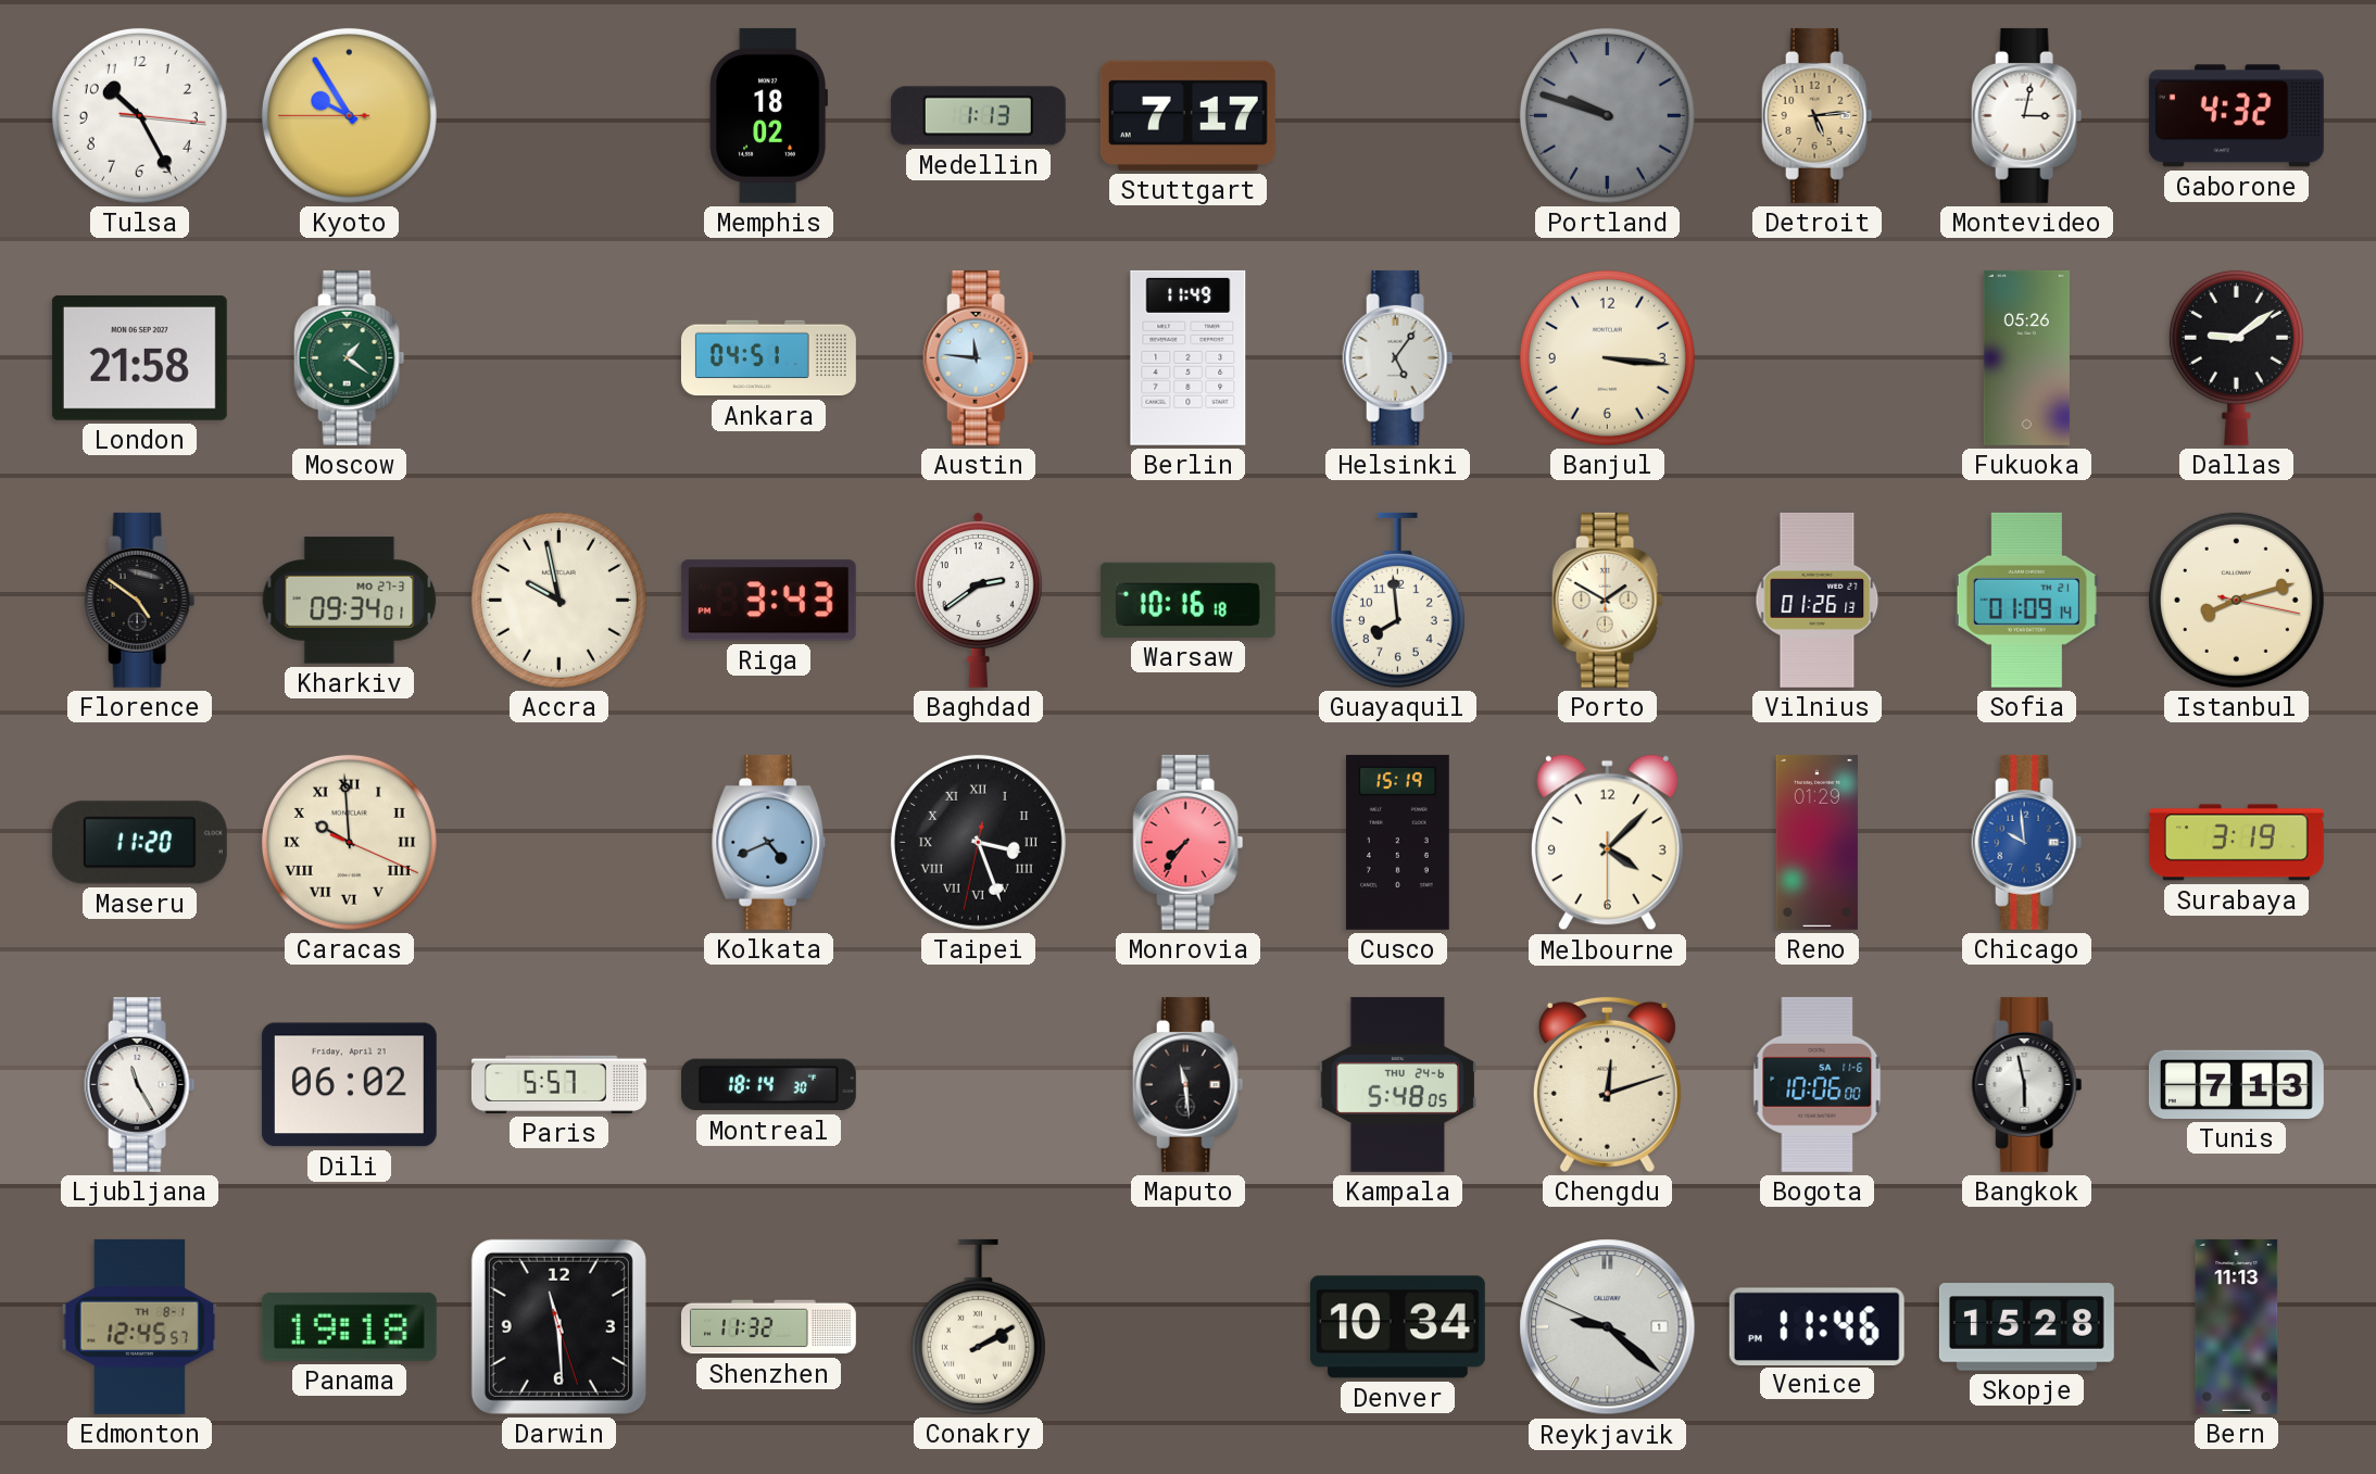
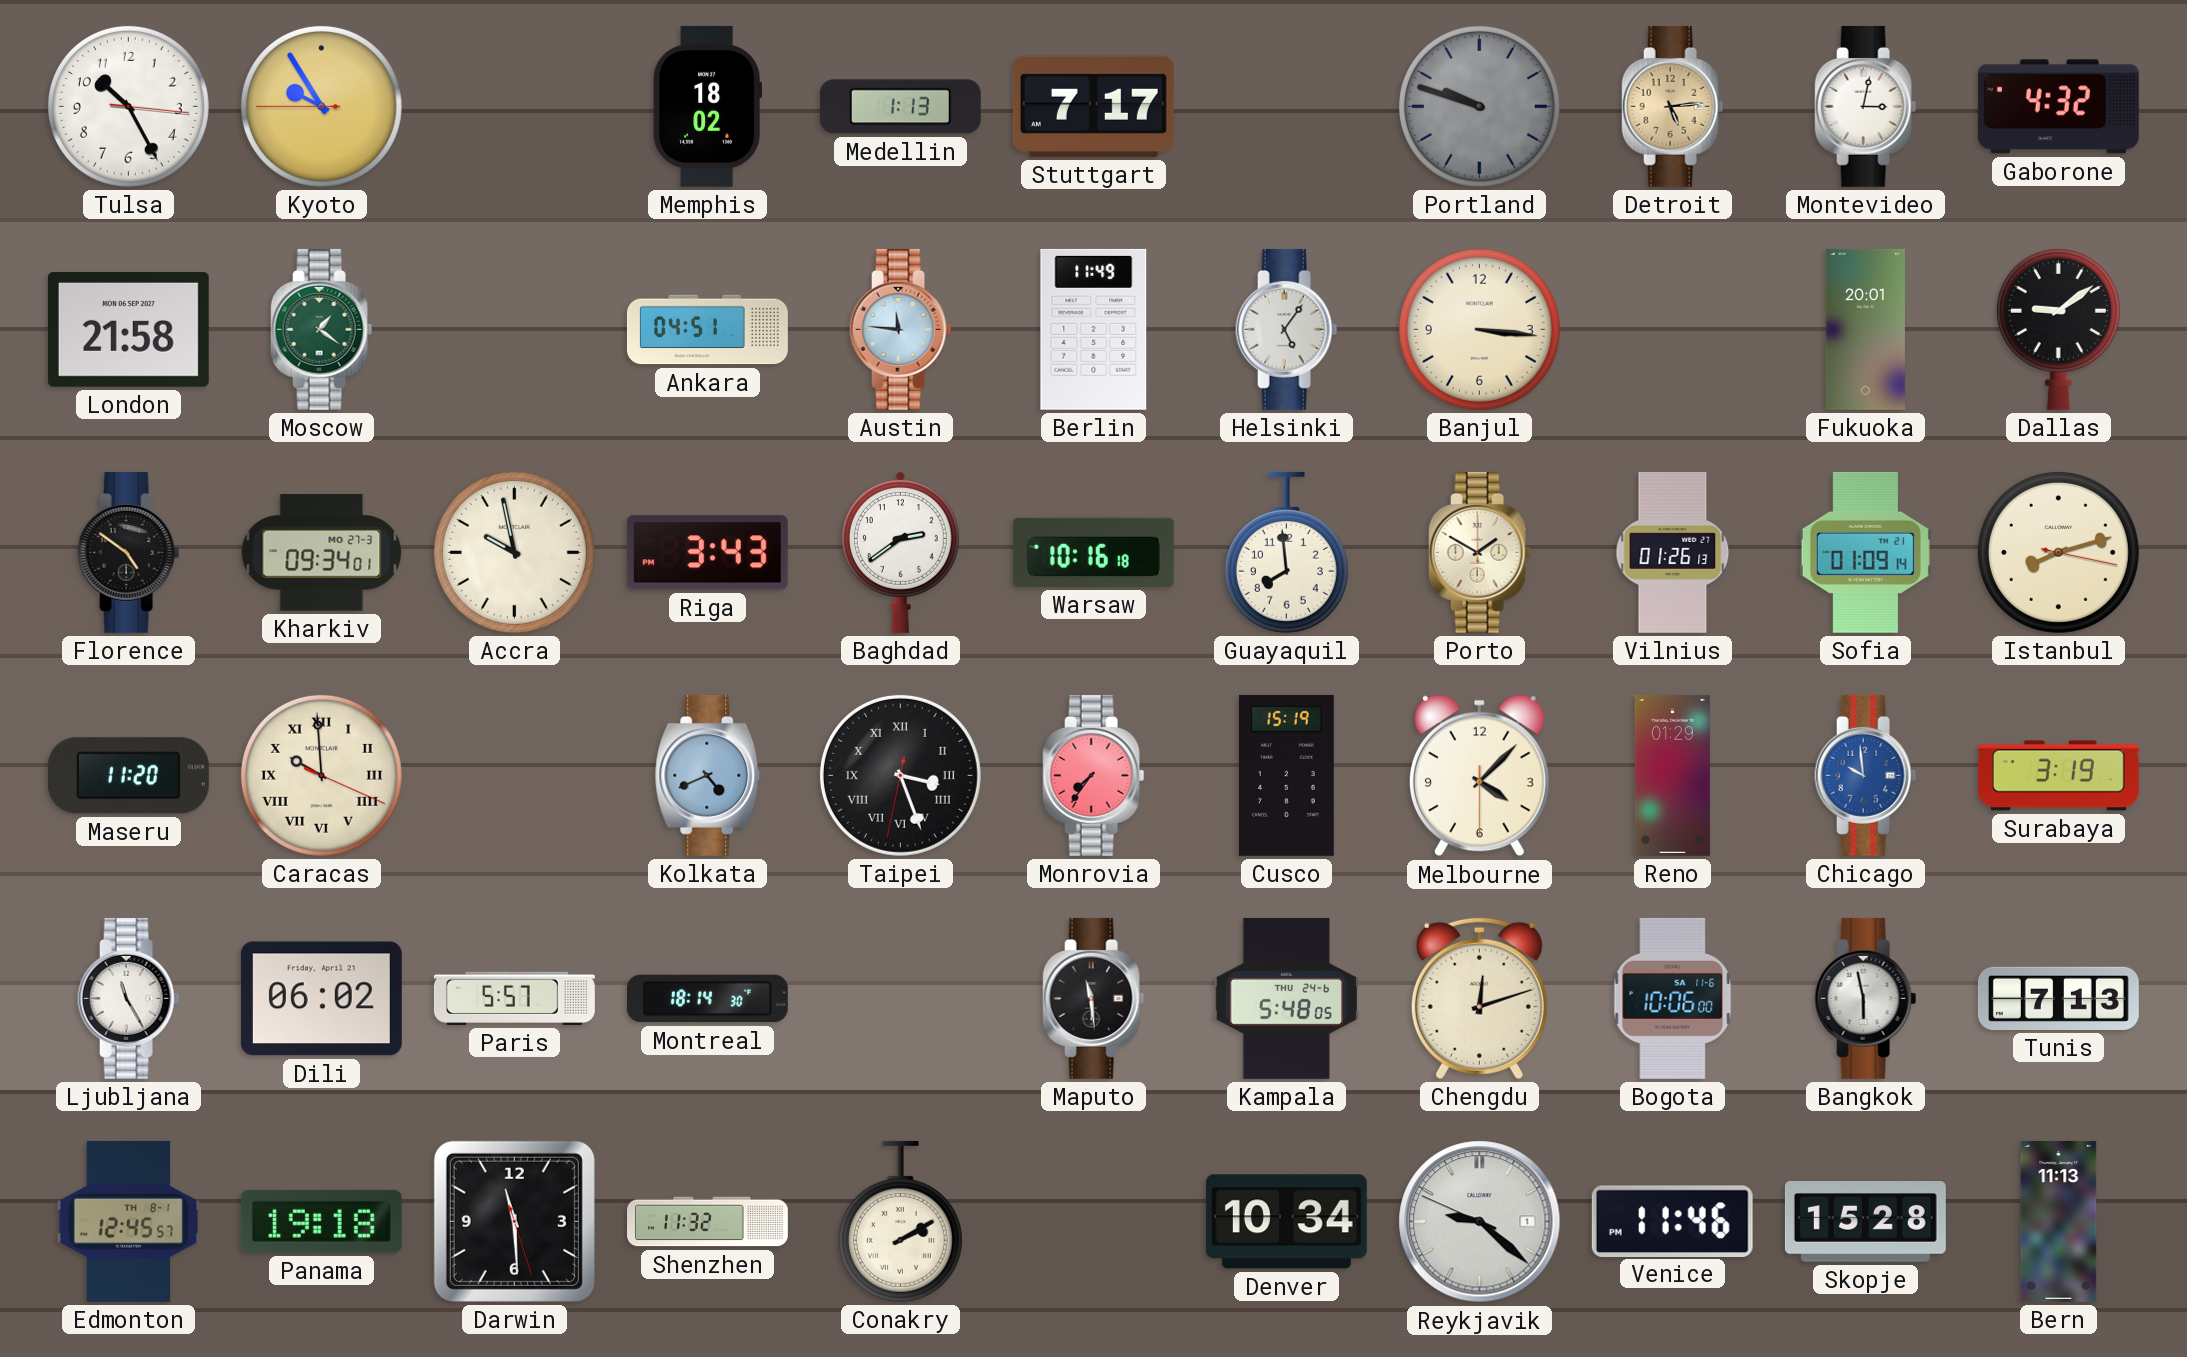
Fukuoka: 05:26 -> 20:01
